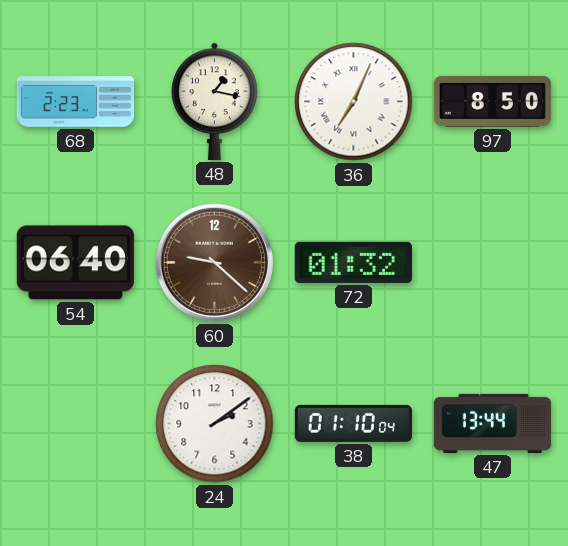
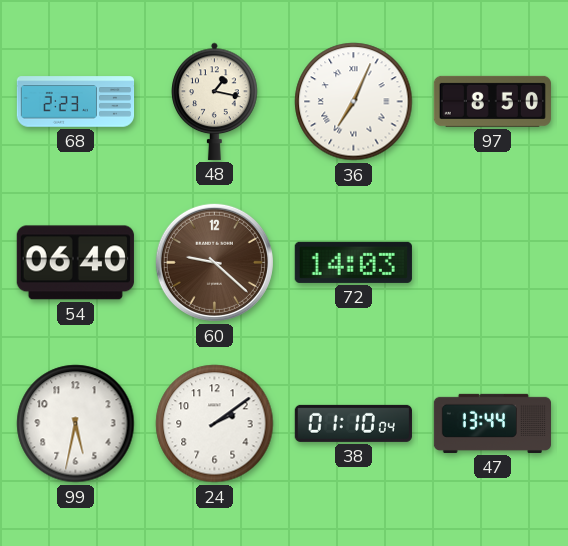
72: 01:32 -> 14:03
99: none -> 5:32
